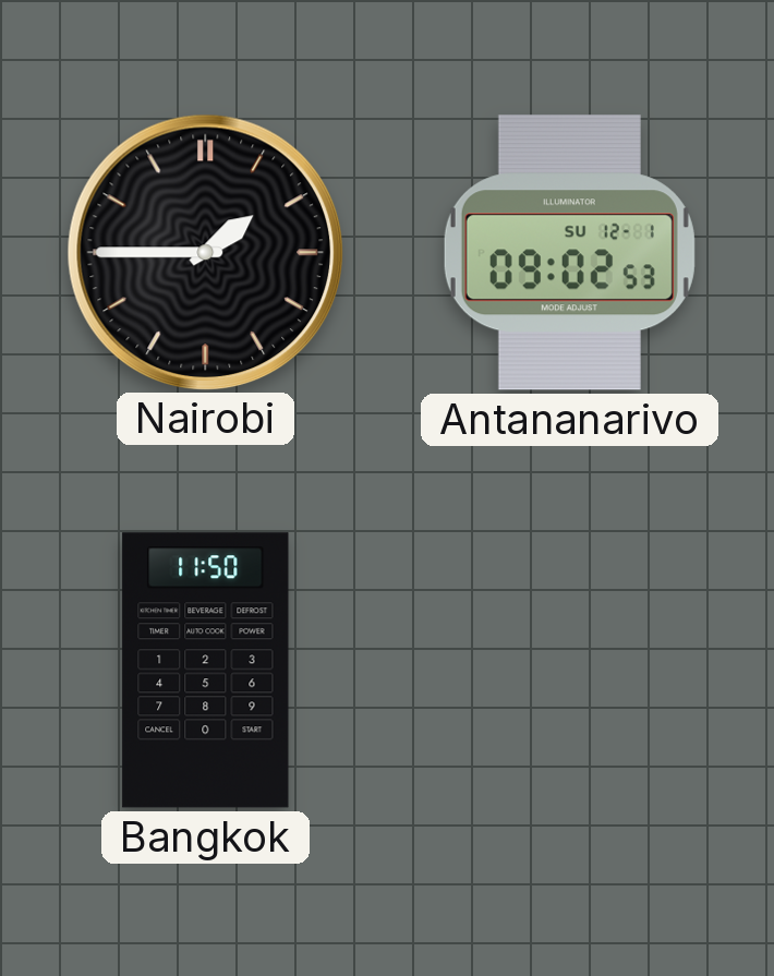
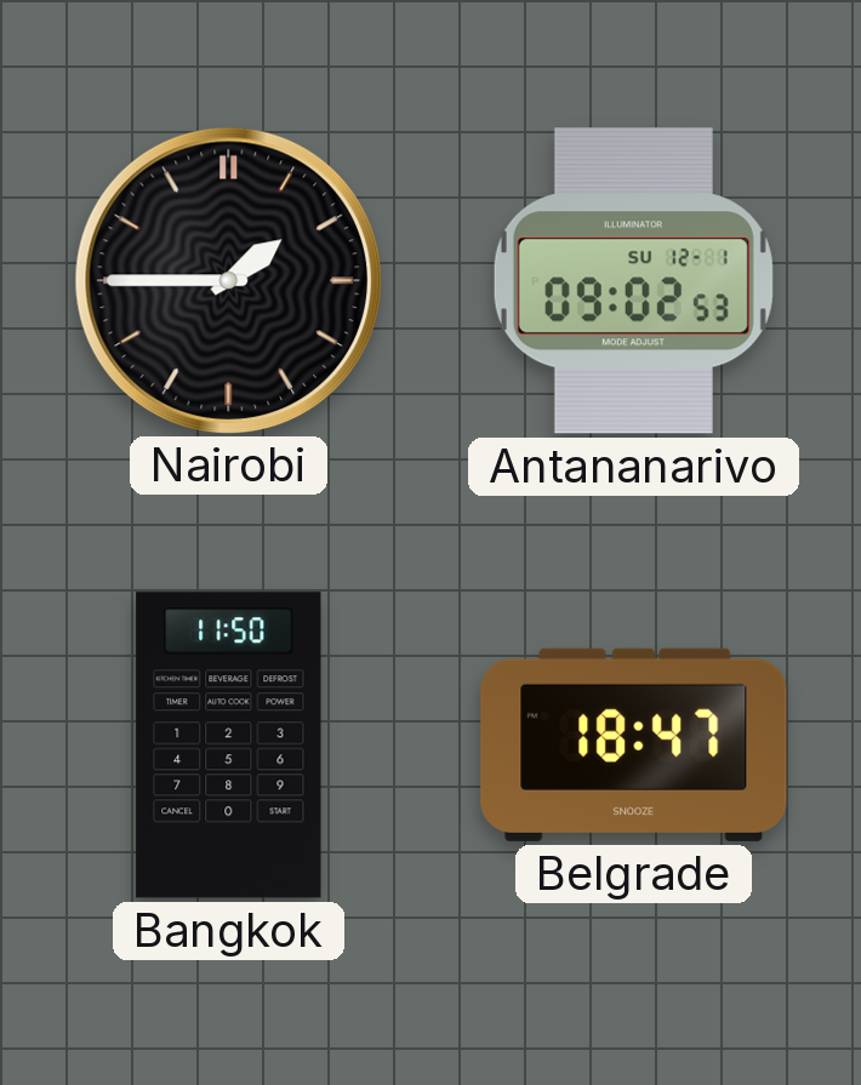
Belgrade: none -> 18:47
